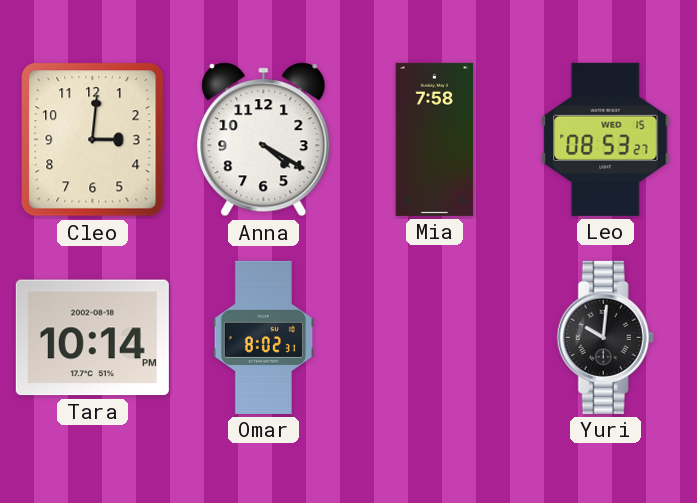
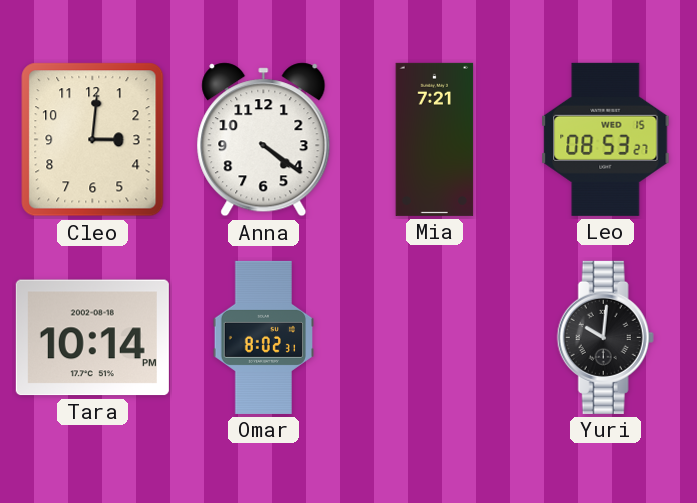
Anna: 4:20 -> 4:21
Mia: 7:58 -> 7:21
